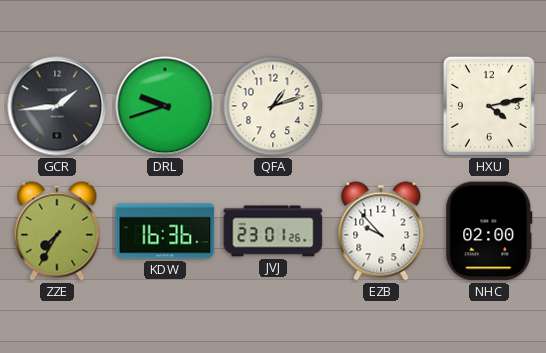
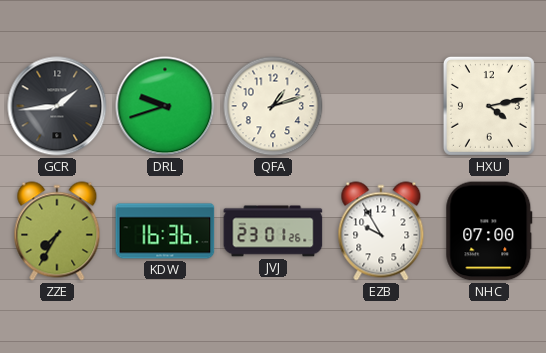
EZB: 9:53 -> 9:55
NHC: 02:00 -> 07:00
